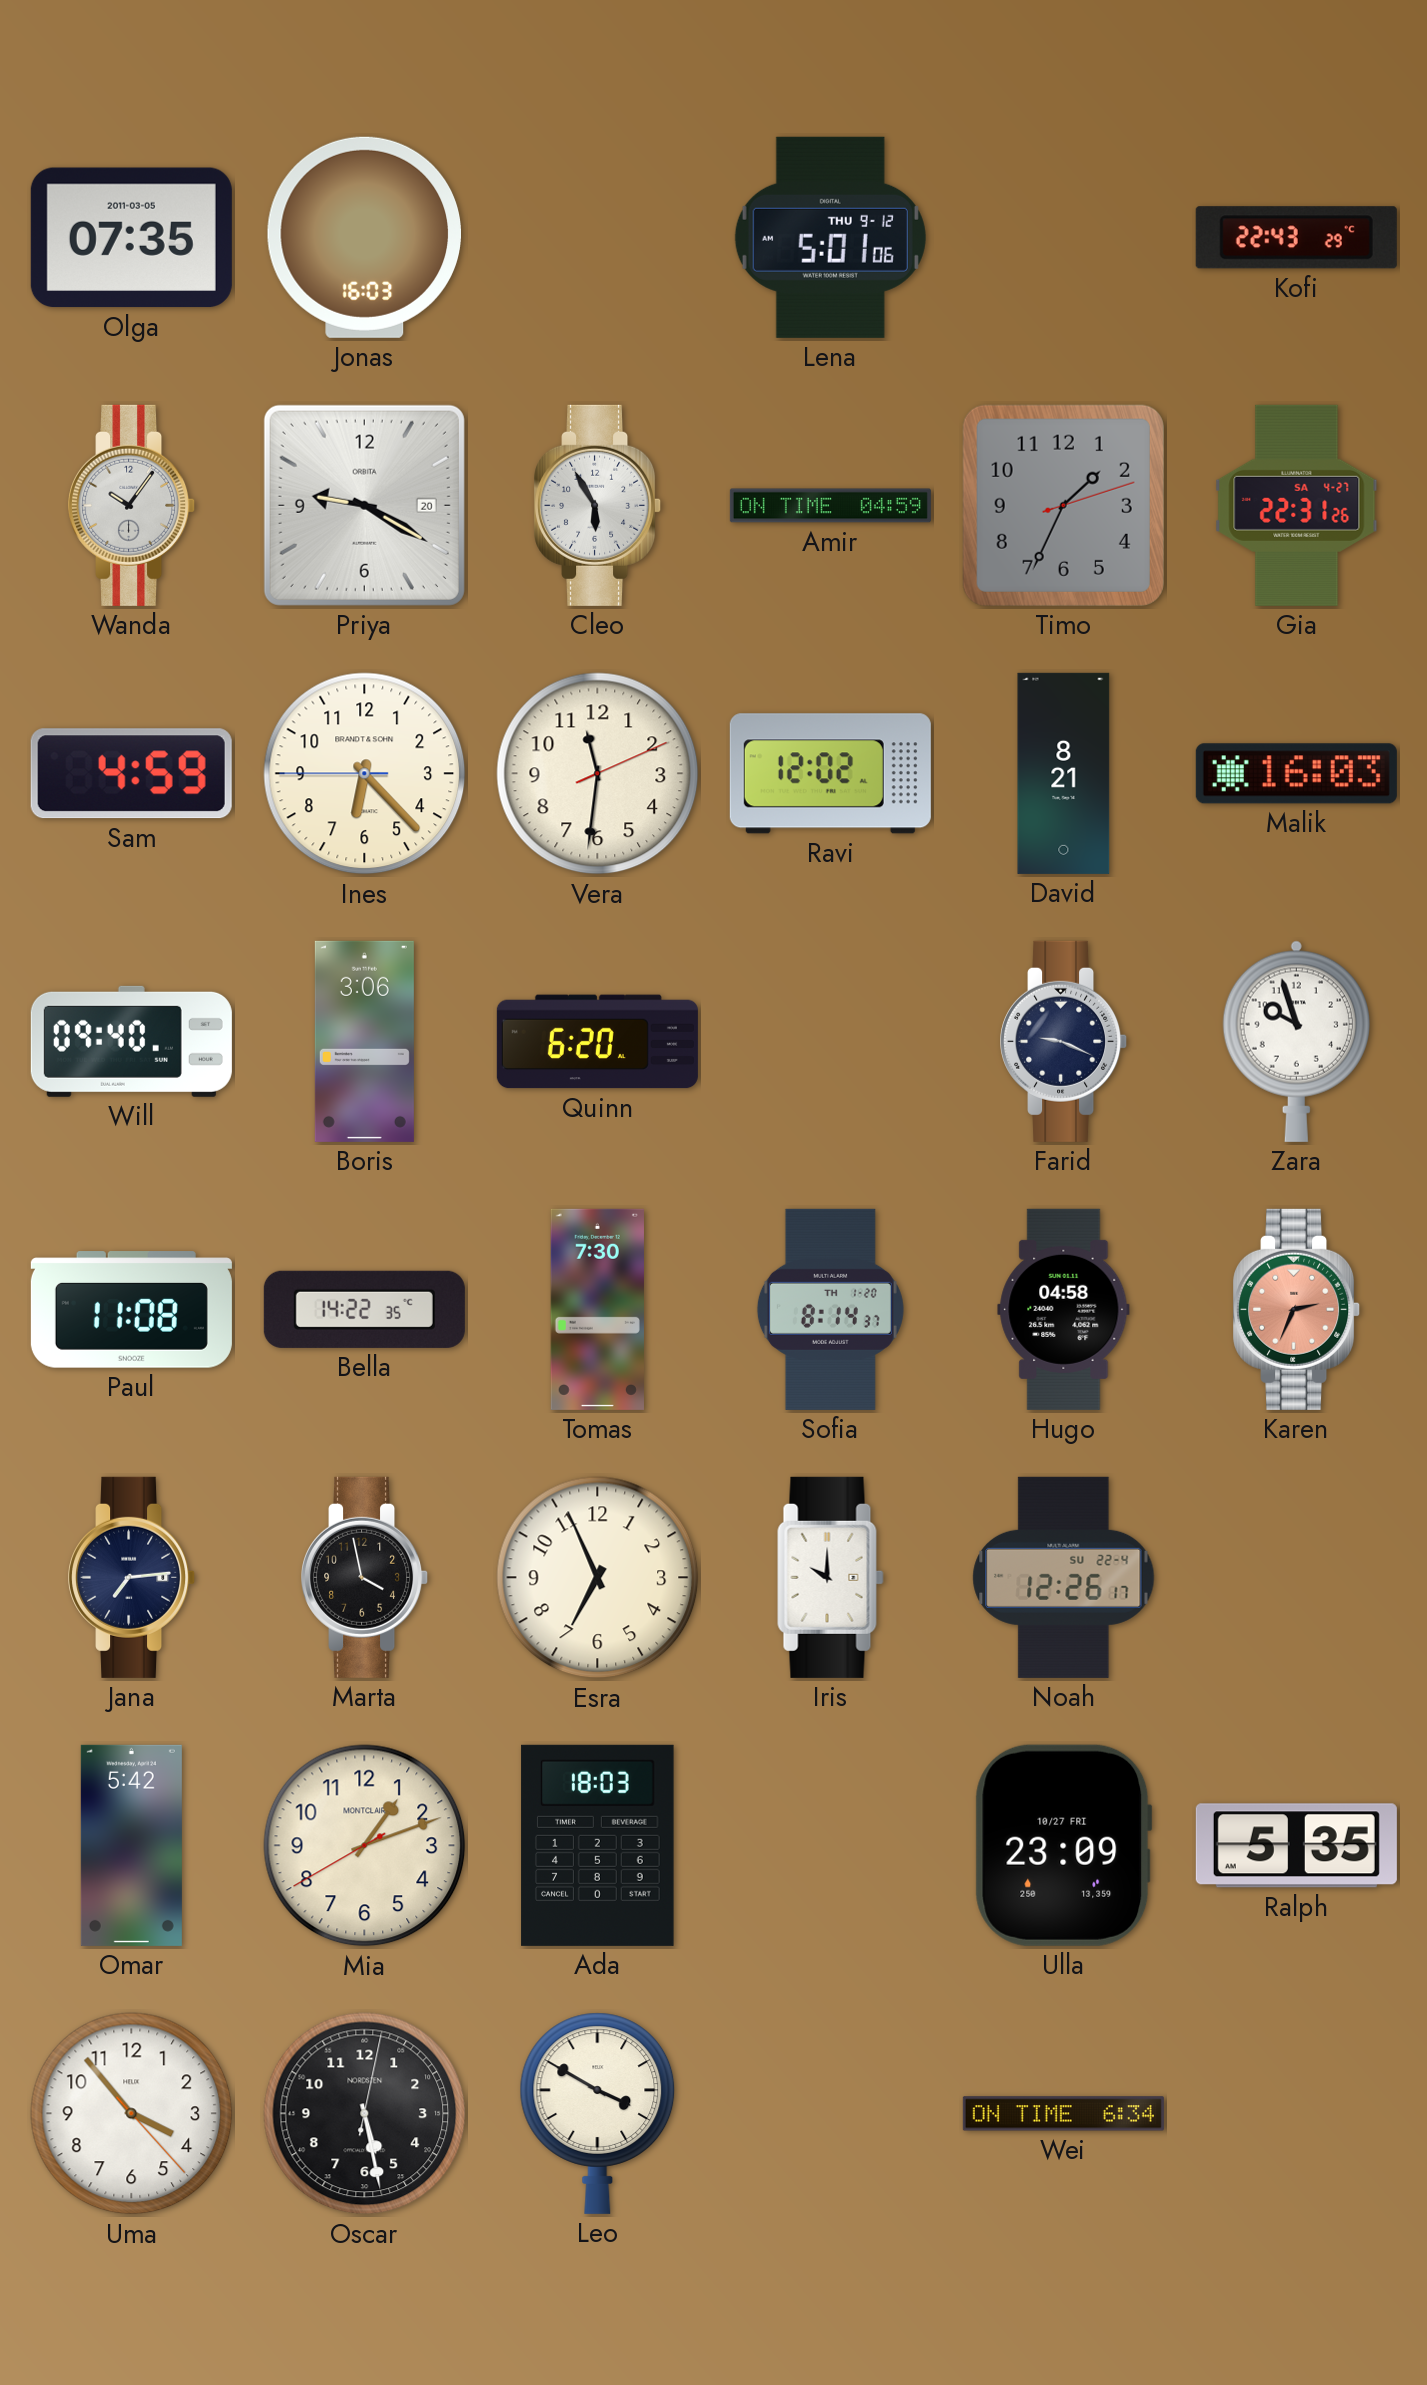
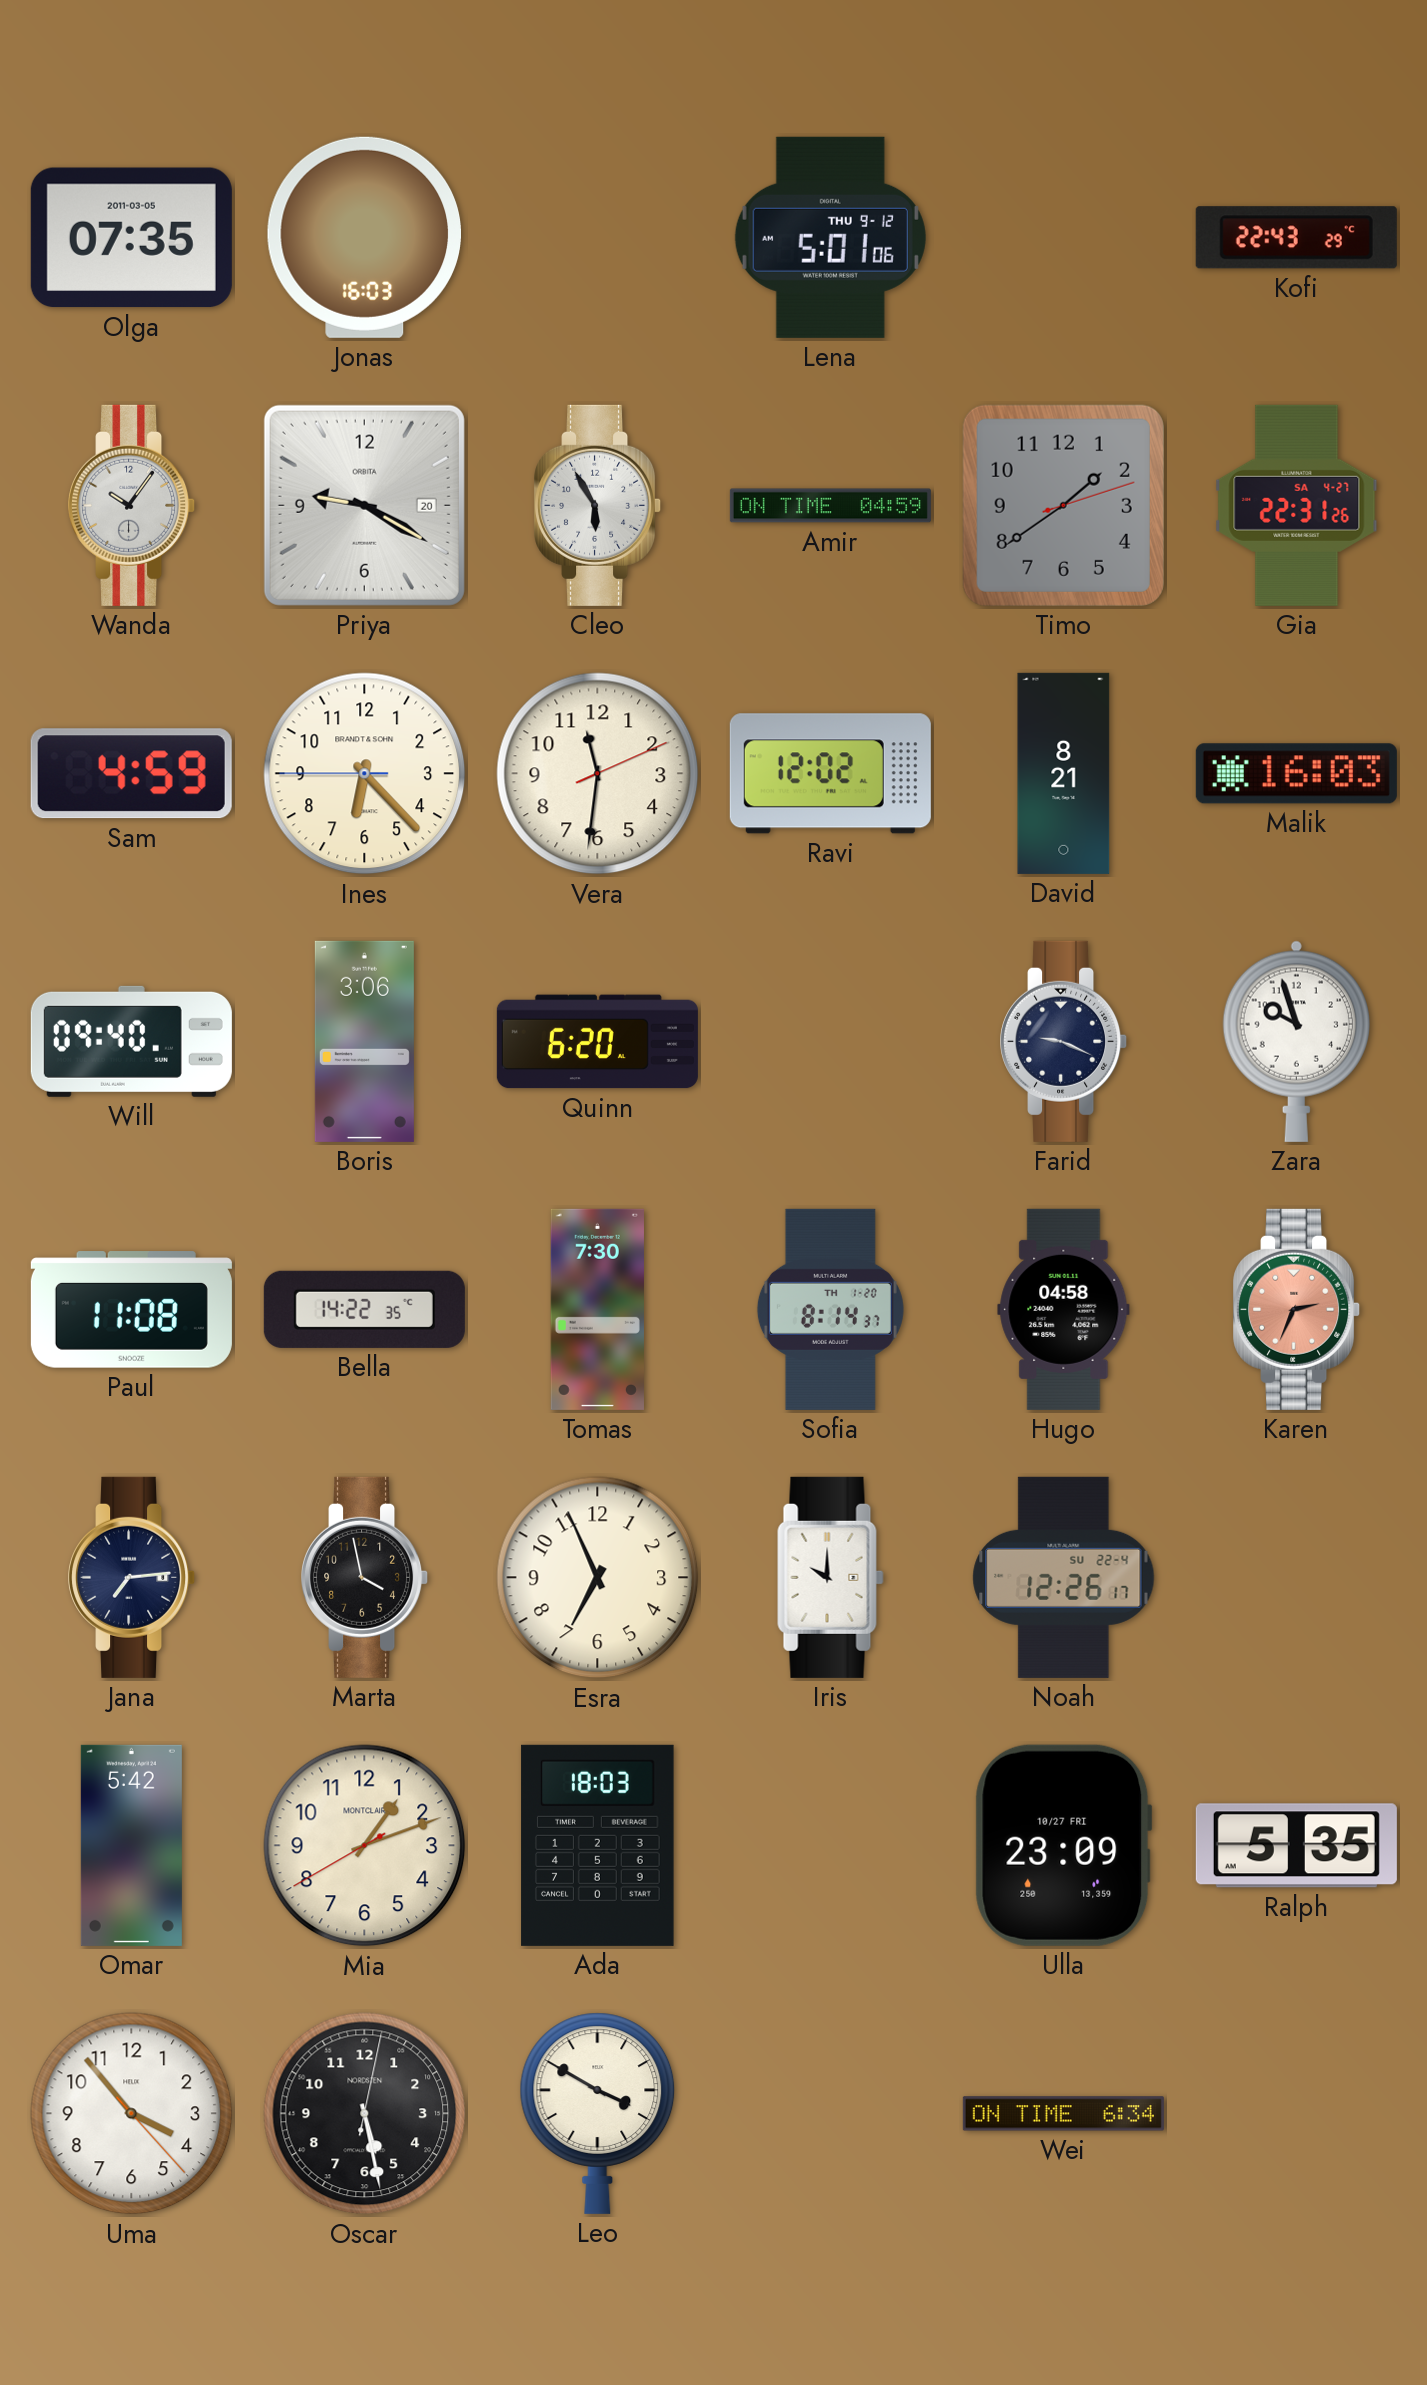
Timo: 1:34 -> 1:39
